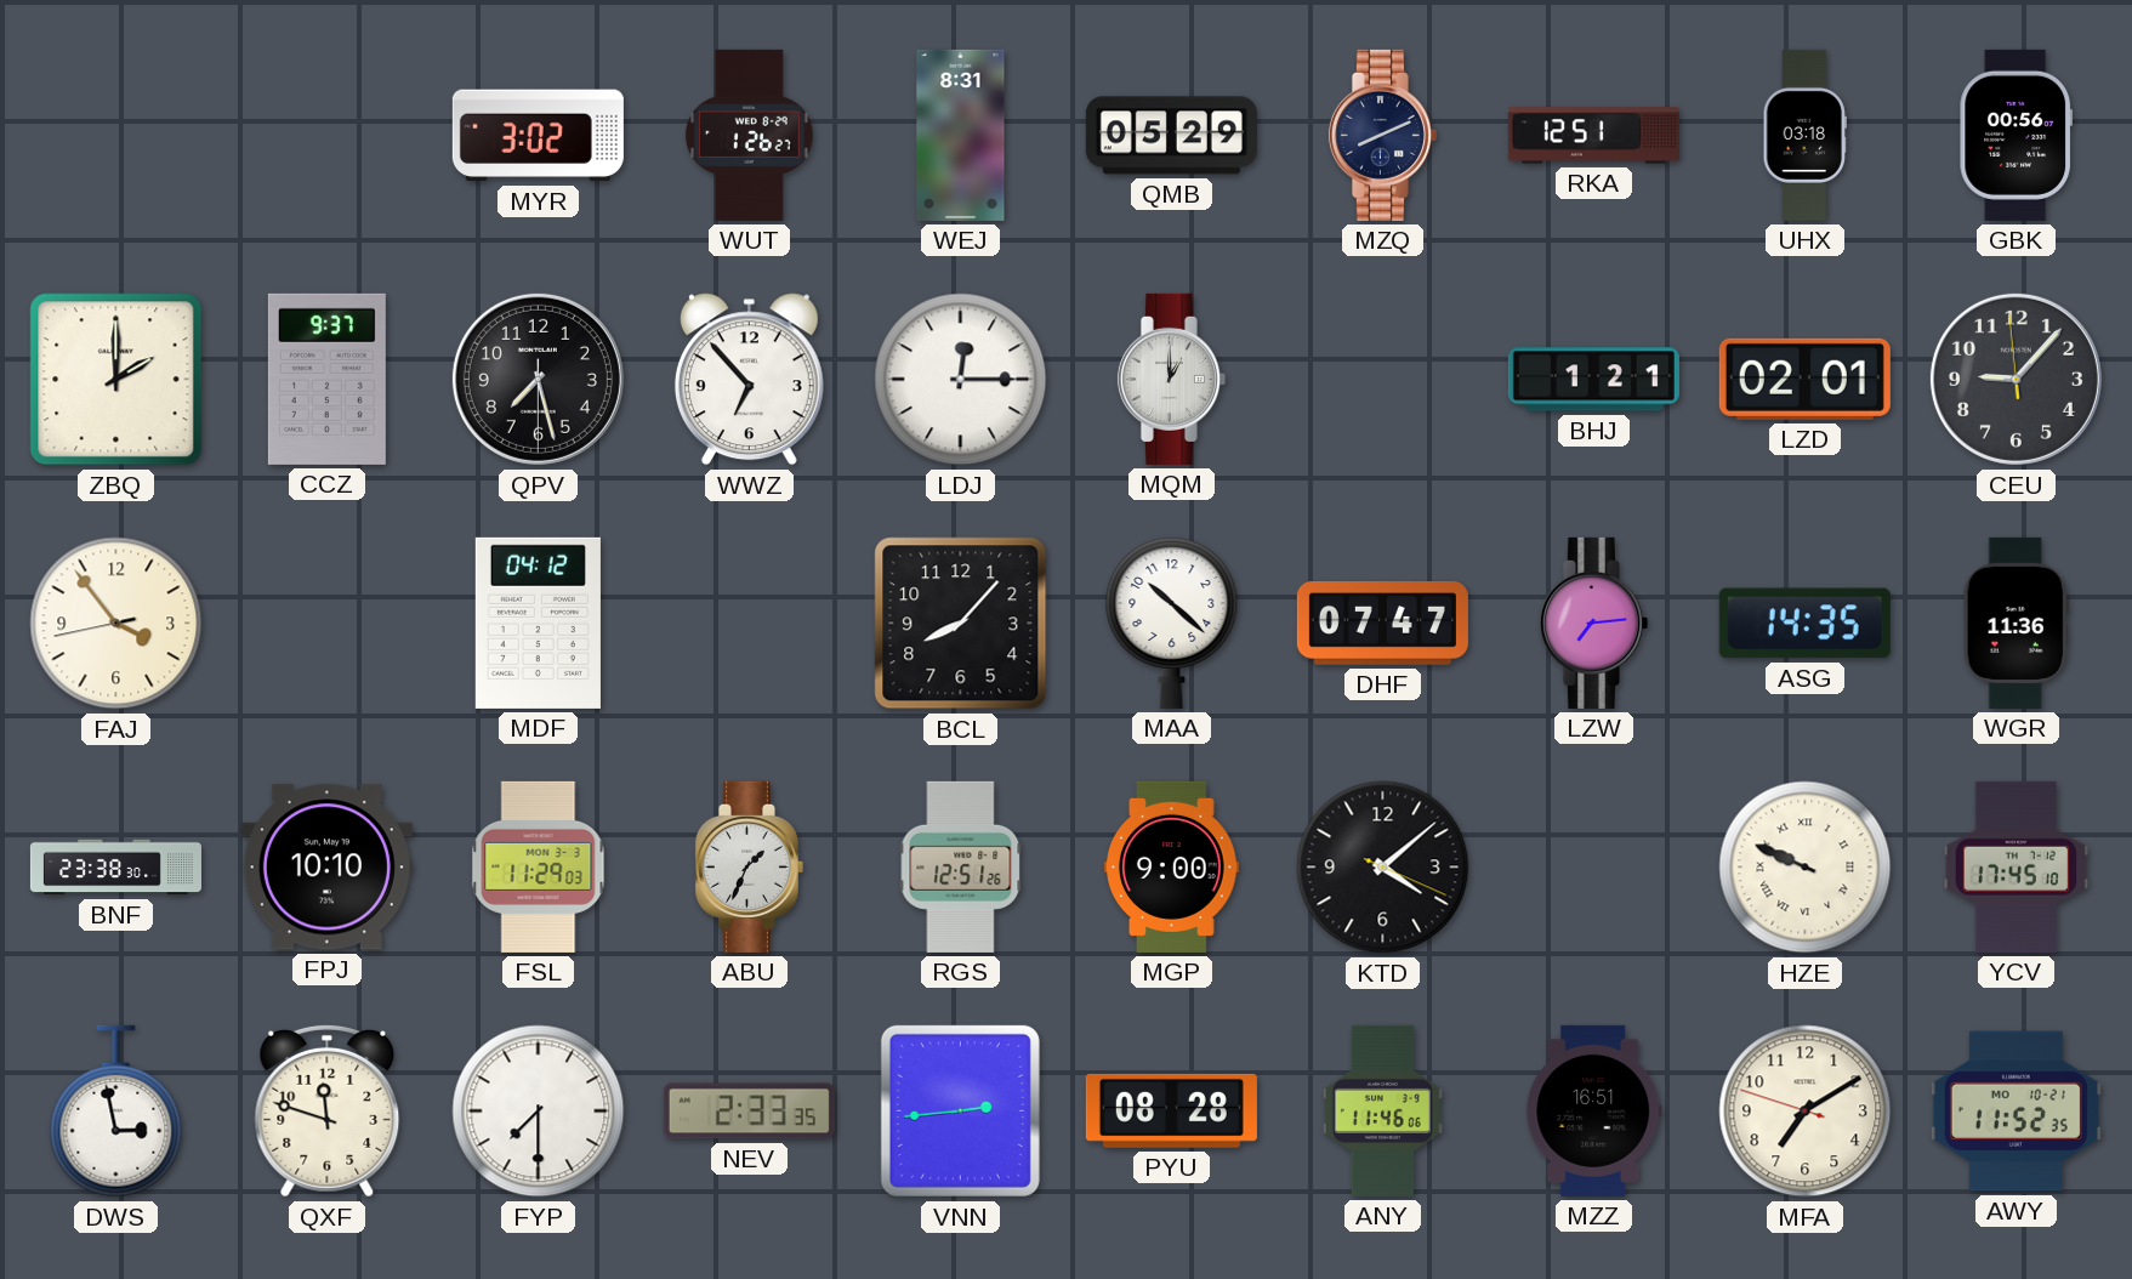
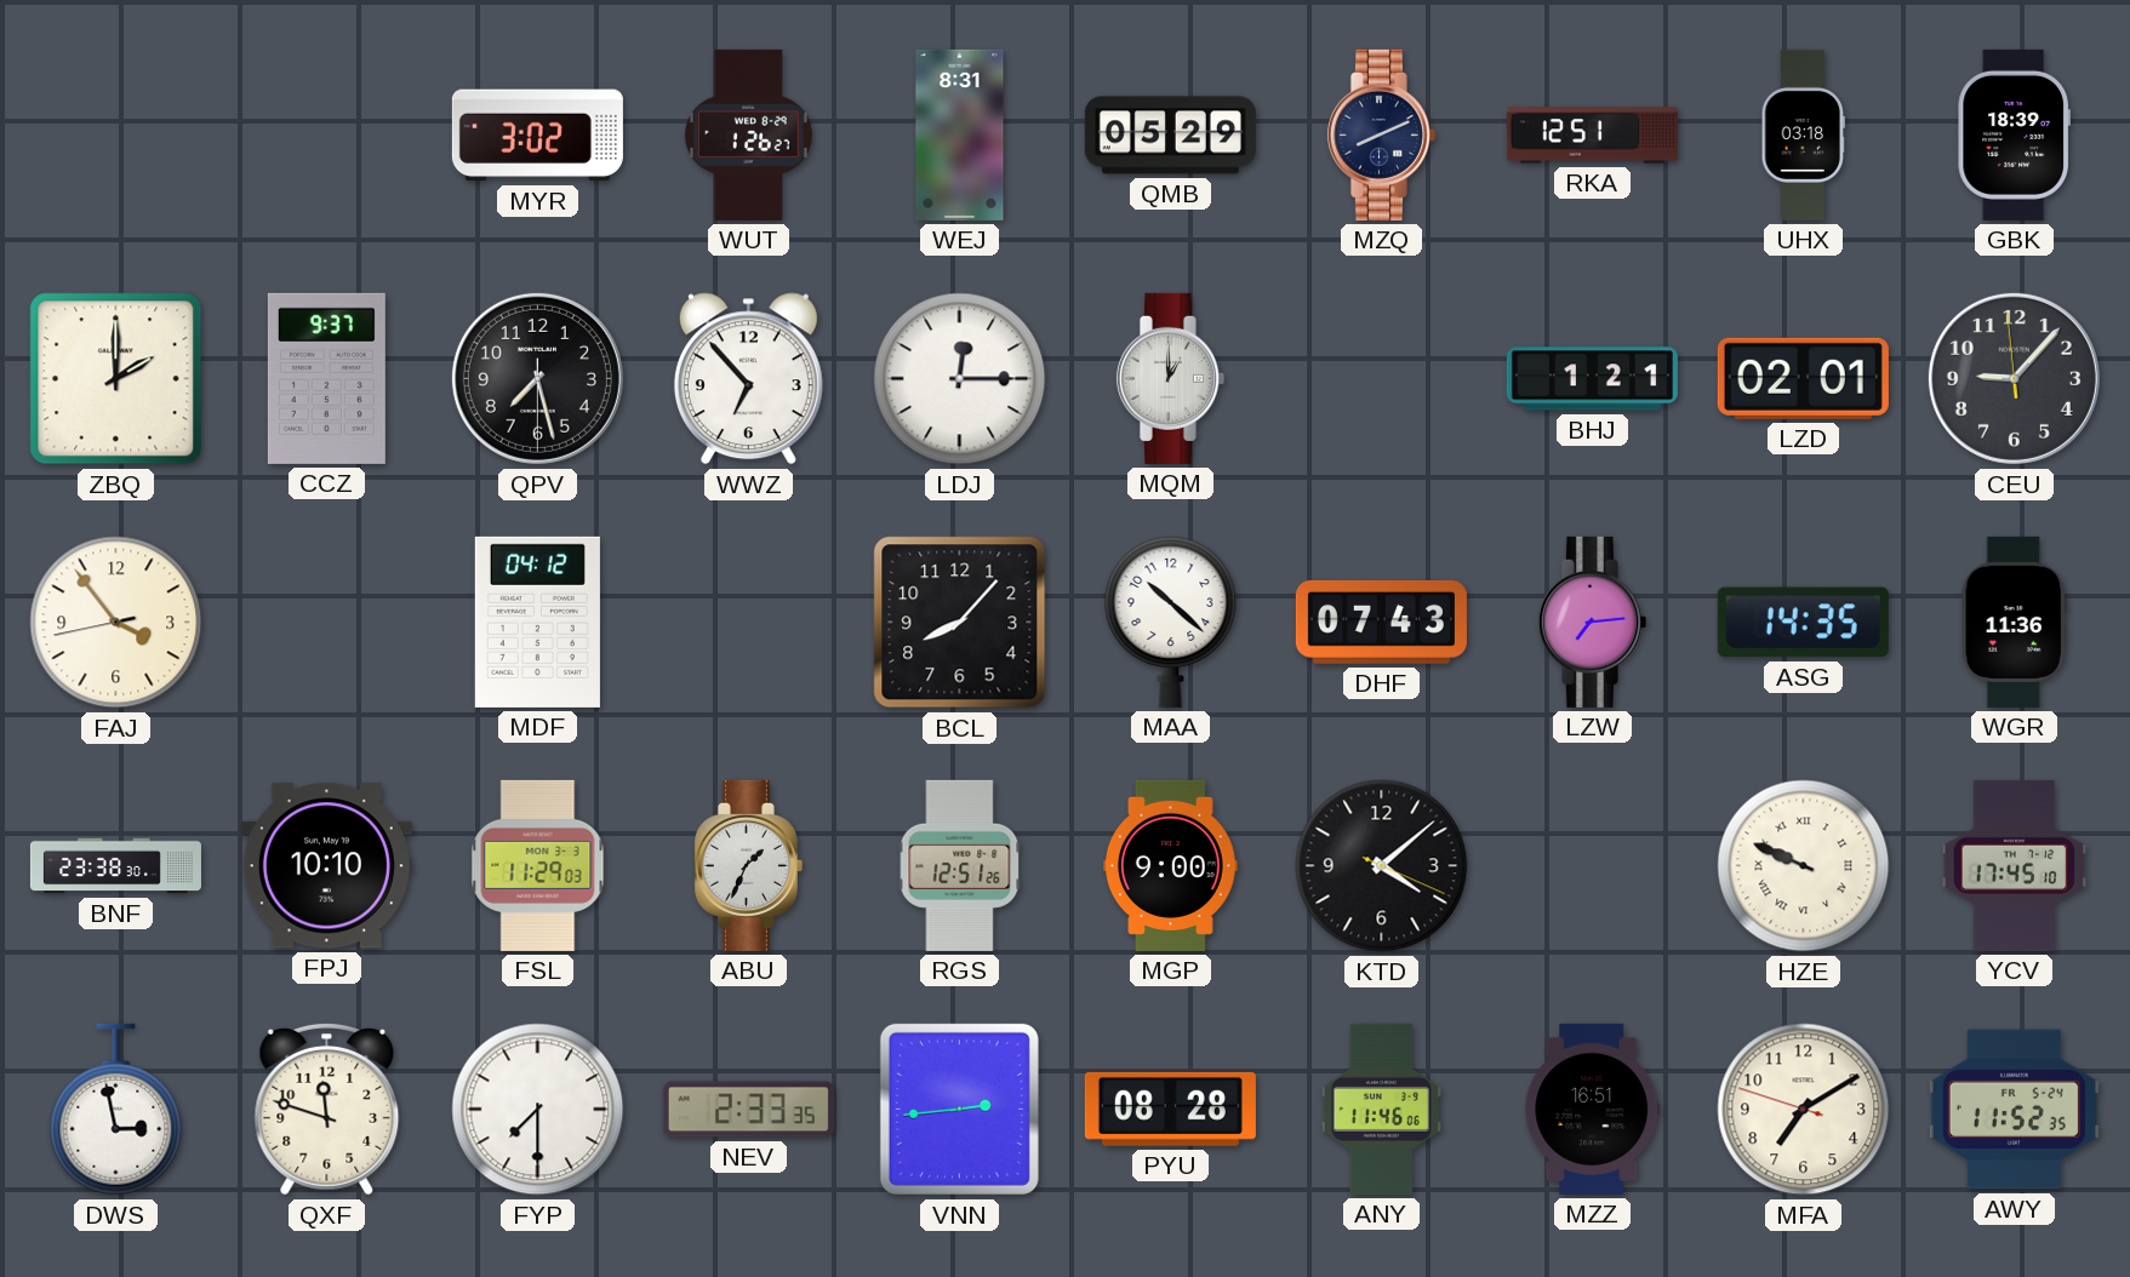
GBK: 00:56 -> 18:39
DHF: 07:47 -> 07:43
AWY date: MO 10-21 -> FR 5-24
